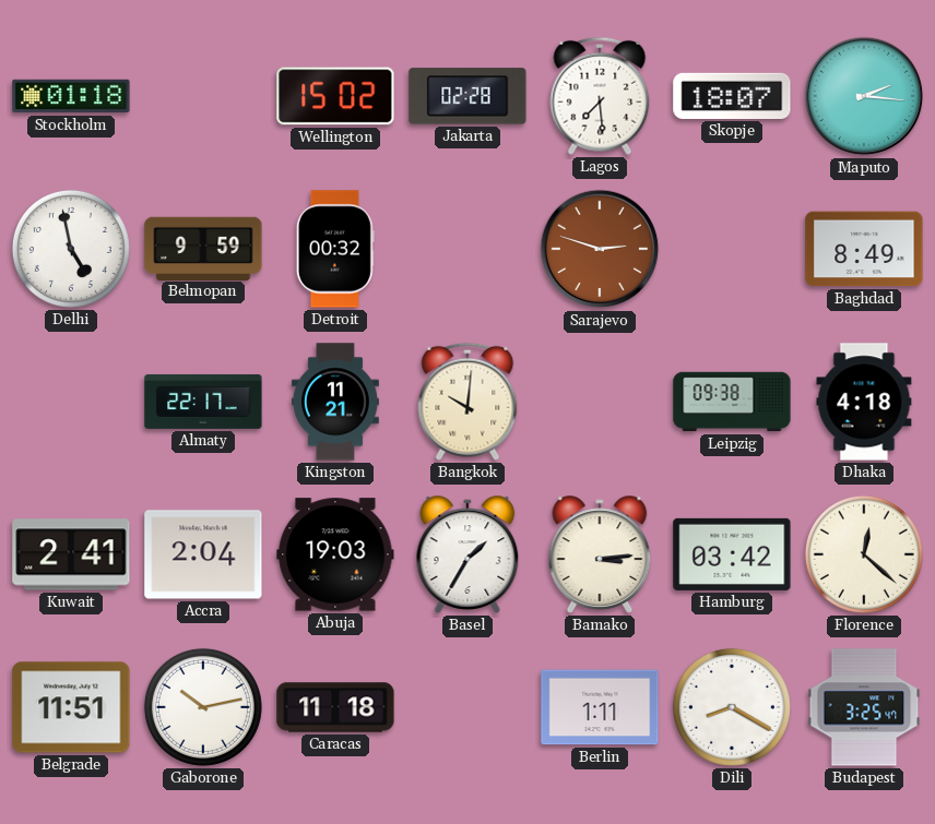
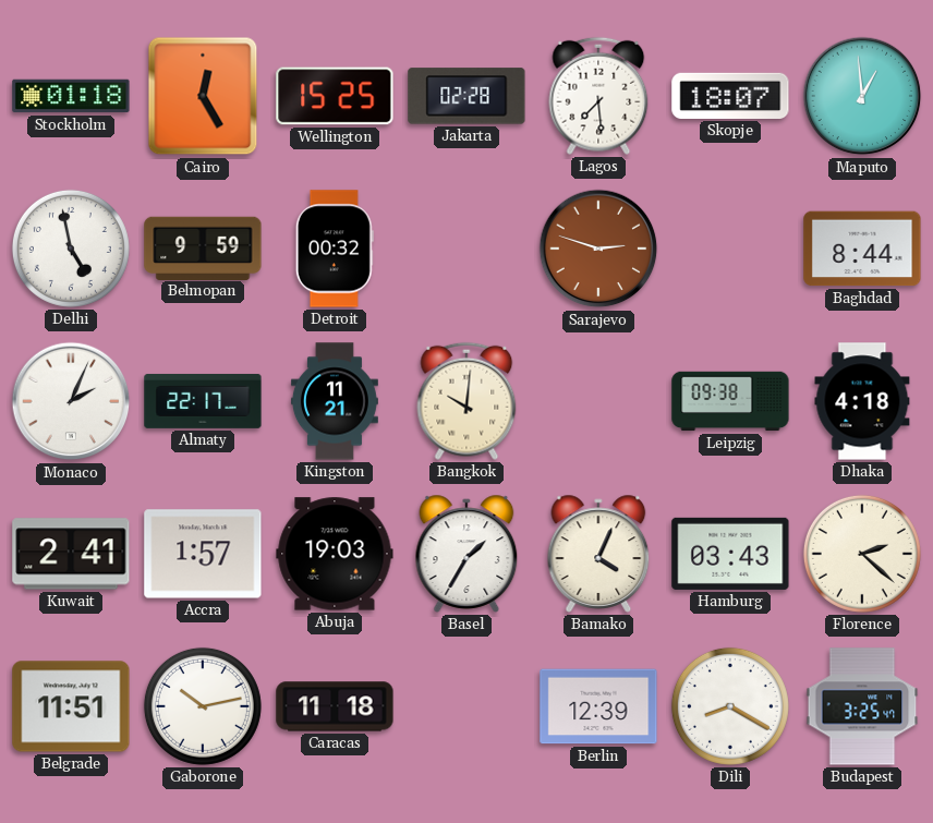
Cairo: none -> 12:25
Wellington: 15:02 -> 15:25
Maputo: 2:16 -> 12:59
Baghdad: 8:49 -> 8:44
Monaco: none -> 2:04
Accra: 2:04 -> 1:57
Bamako: 3:14 -> 4:04
Hamburg: 03:42 -> 03:43
Florence: 12:22 -> 2:22
Berlin: 1:11 -> 12:39
